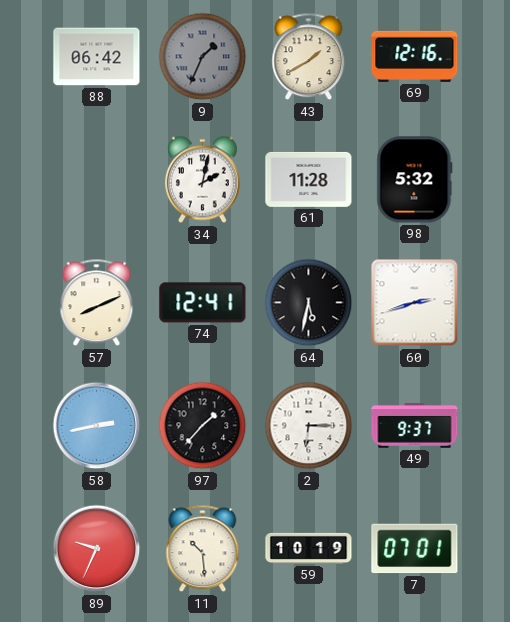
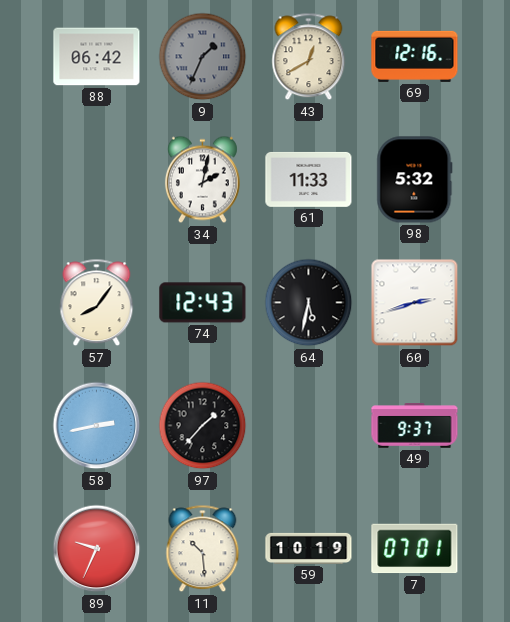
43: 1:40 -> 12:40
61: 11:28 -> 11:33
57: 8:11 -> 8:06
74: 12:41 -> 12:43
2: 6:15 -> none
